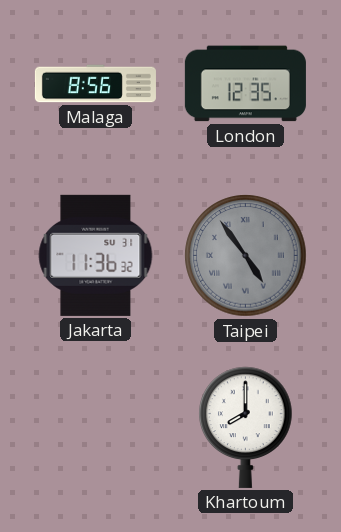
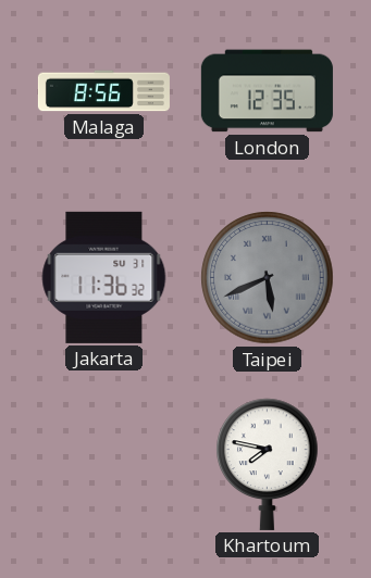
Taipei: 4:54 -> 5:41
Khartoum: 8:00 -> 7:47
